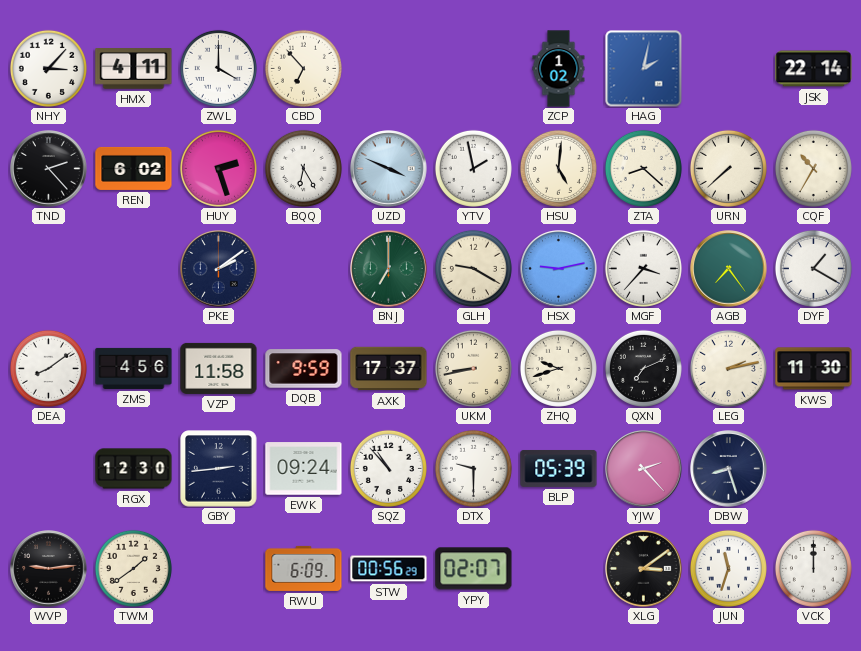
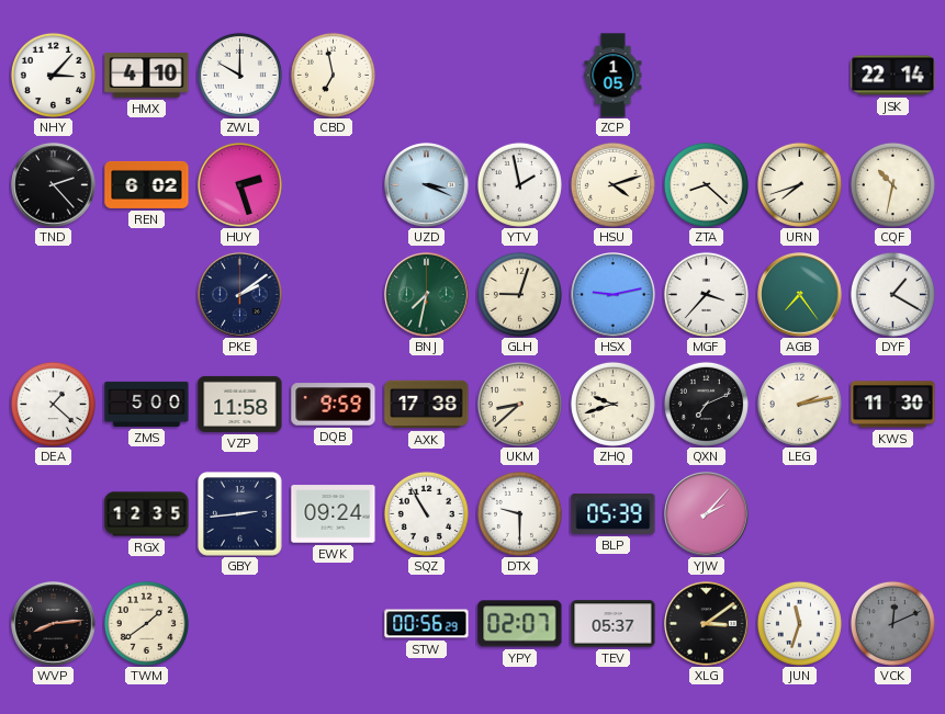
HMX: 4:11 -> 4:10
ZWL: 4:00 -> 10:00
CBD: 6:53 -> 6:58
ZCP: 1:02 -> 1:05
HAG: 2:02 -> none
BQQ: 6:25 -> none
UZD: 3:49 -> 3:19
HSU: 5:01 -> 4:12
URN: 7:38 -> 7:42
CQF: 10:35 -> 10:32
BNJ: 7:00 -> 7:32
GLH: 9:20 -> 9:03
DEA: 8:09 -> 1:22
ZMS: 4:56 -> 5:00
AXK: 17:37 -> 17:38
UKM: 8:43 -> 8:38
RGX: 12:30 -> 12:35
SQZ: 10:53 -> 10:55
YJW: 2:23 -> 2:07
DBW: 8:27 -> none
WVP: 9:14 -> 8:14
RWU: 6:09 -> none
TEV: none -> 05:37
VCK: 12:00 -> 12:11
VCK dial: white -> grey
